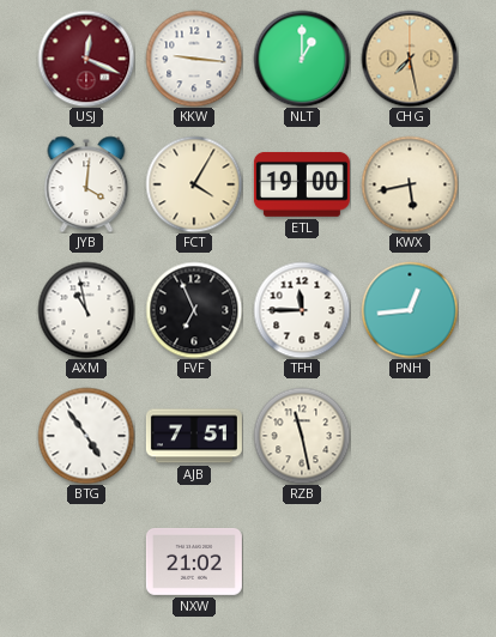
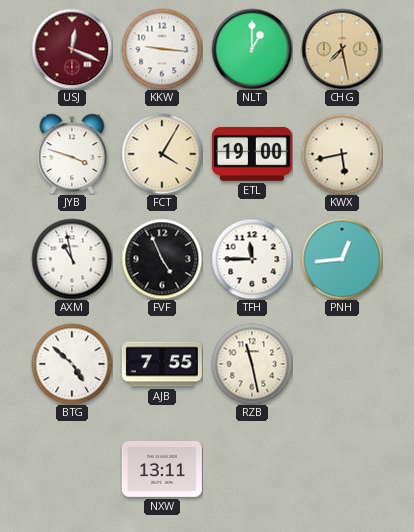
JYB: 4:01 -> 3:48
FVF: 6:56 -> 4:56
BTG: 4:54 -> 4:52
AJB: 7:51 -> 7:55
NXW: 21:02 -> 13:11
